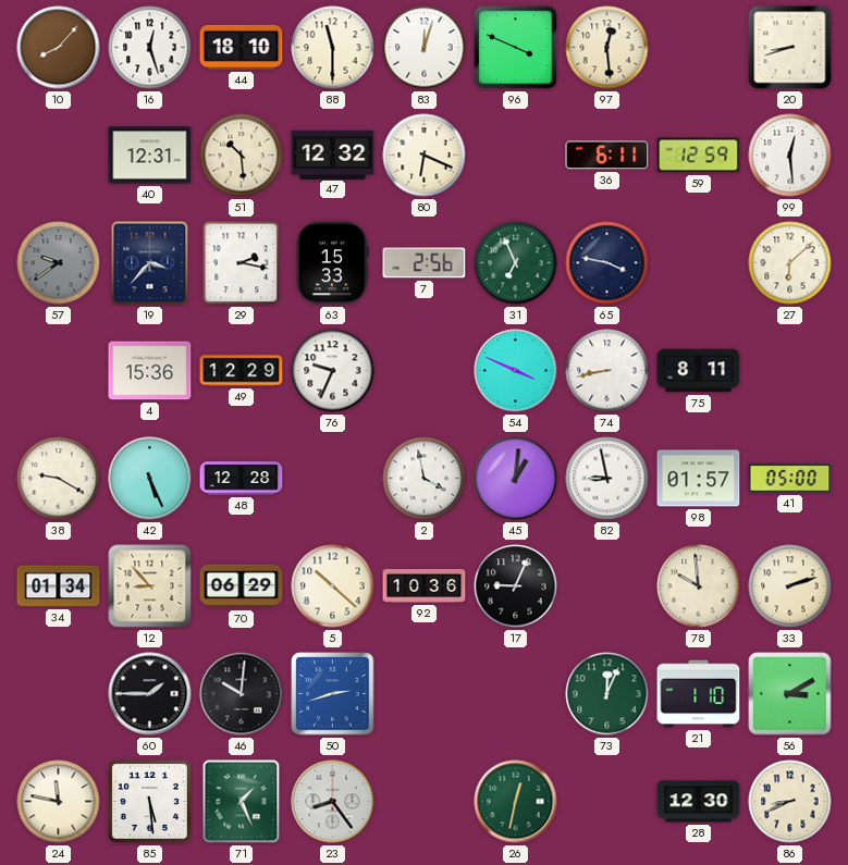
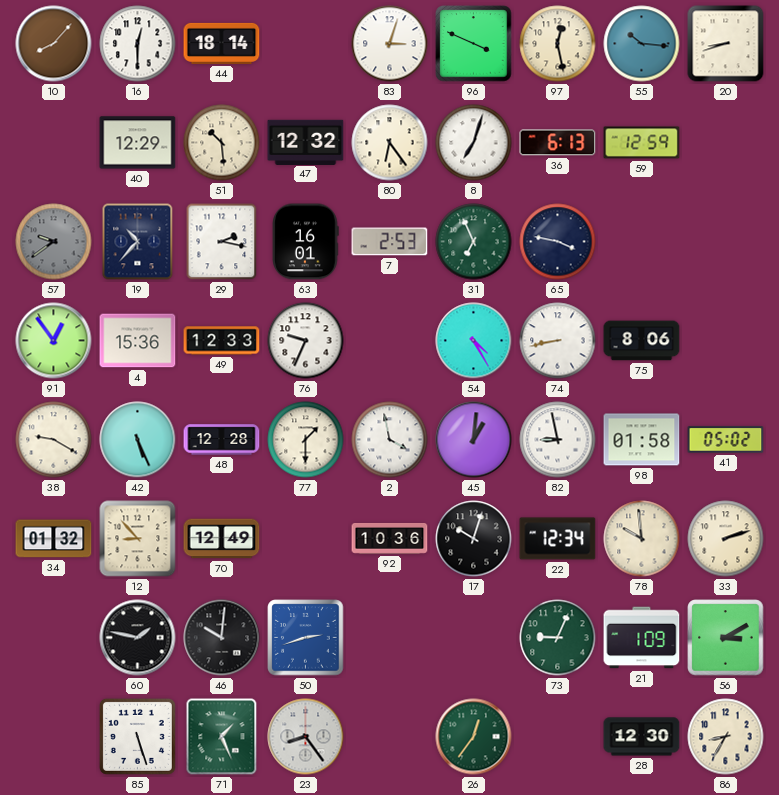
16: 12:27 -> 12:30
44: 18:10 -> 18:14
88: 11:30 -> none
83: 12:03 -> 3:03
97: 12:29 -> 12:28
55: none -> 10:16
40: 12:31 -> 12:29
80: 6:19 -> 6:24
8: none -> 7:03
36: 6:11 -> 6:13
99: 12:29 -> none
19: 3:37 -> 10:37
63: 15:33 -> 16:01
7: 2:56 -> 2:53
27: 6:08 -> none
91: none -> 12:54
49: 12:29 -> 12:33
54: 3:49 -> 4:25
75: 8:11 -> 8:06
77: none -> 1:30
98: 01:57 -> 01:58
41: 05:00 -> 05:02
34: 01:34 -> 01:32
70: 06:29 -> 12:49
5: 10:22 -> none
17: 9:04 -> 10:03
22: none -> 12:34
60: 1:45 -> 1:47
73: 12:04 -> 9:04
21: 1:10 -> 1:09
24: 11:47 -> none
85: 5:29 -> 5:27
26: 12:32 -> 12:36
86: 8:41 -> 8:35
